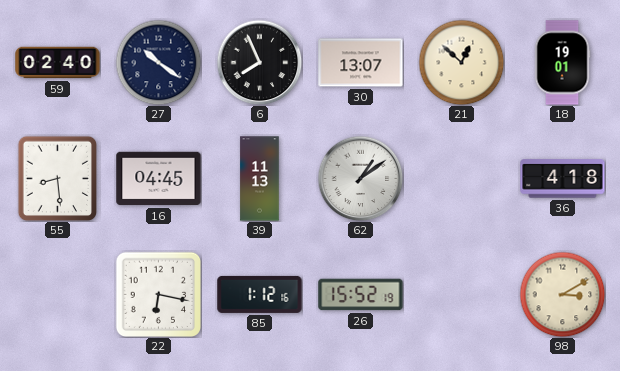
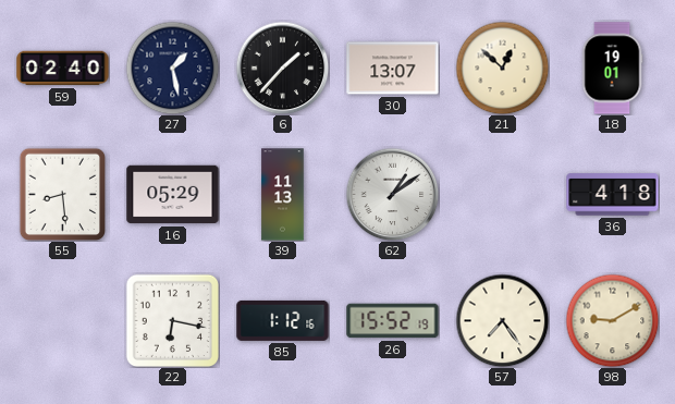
27: 10:21 -> 1:28
6: 7:56 -> 1:37
16: 04:45 -> 05:29
57: none -> 7:24
98: 3:10 -> 9:10
